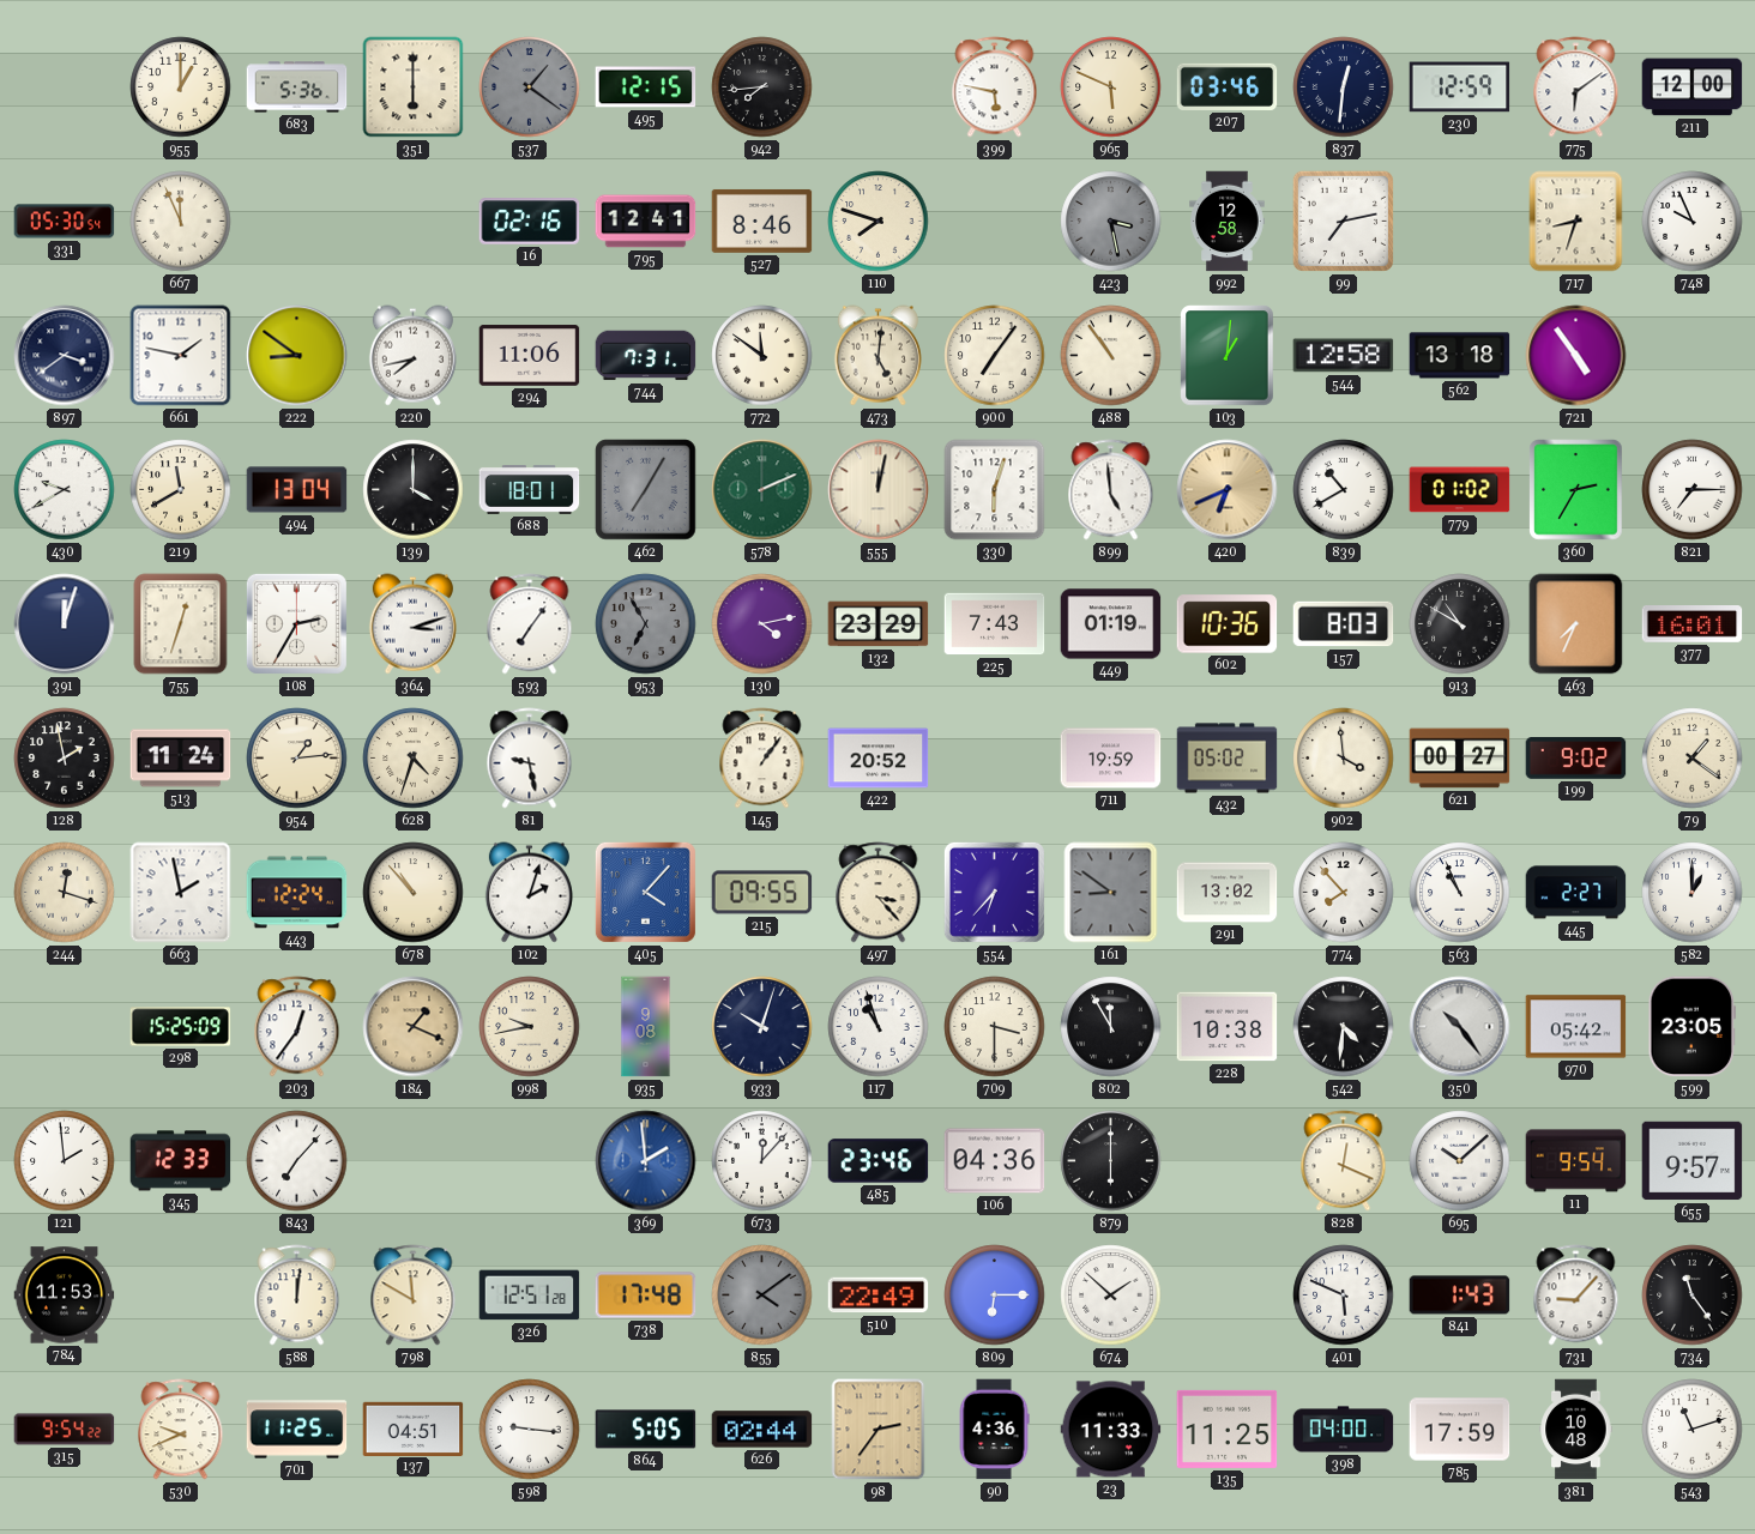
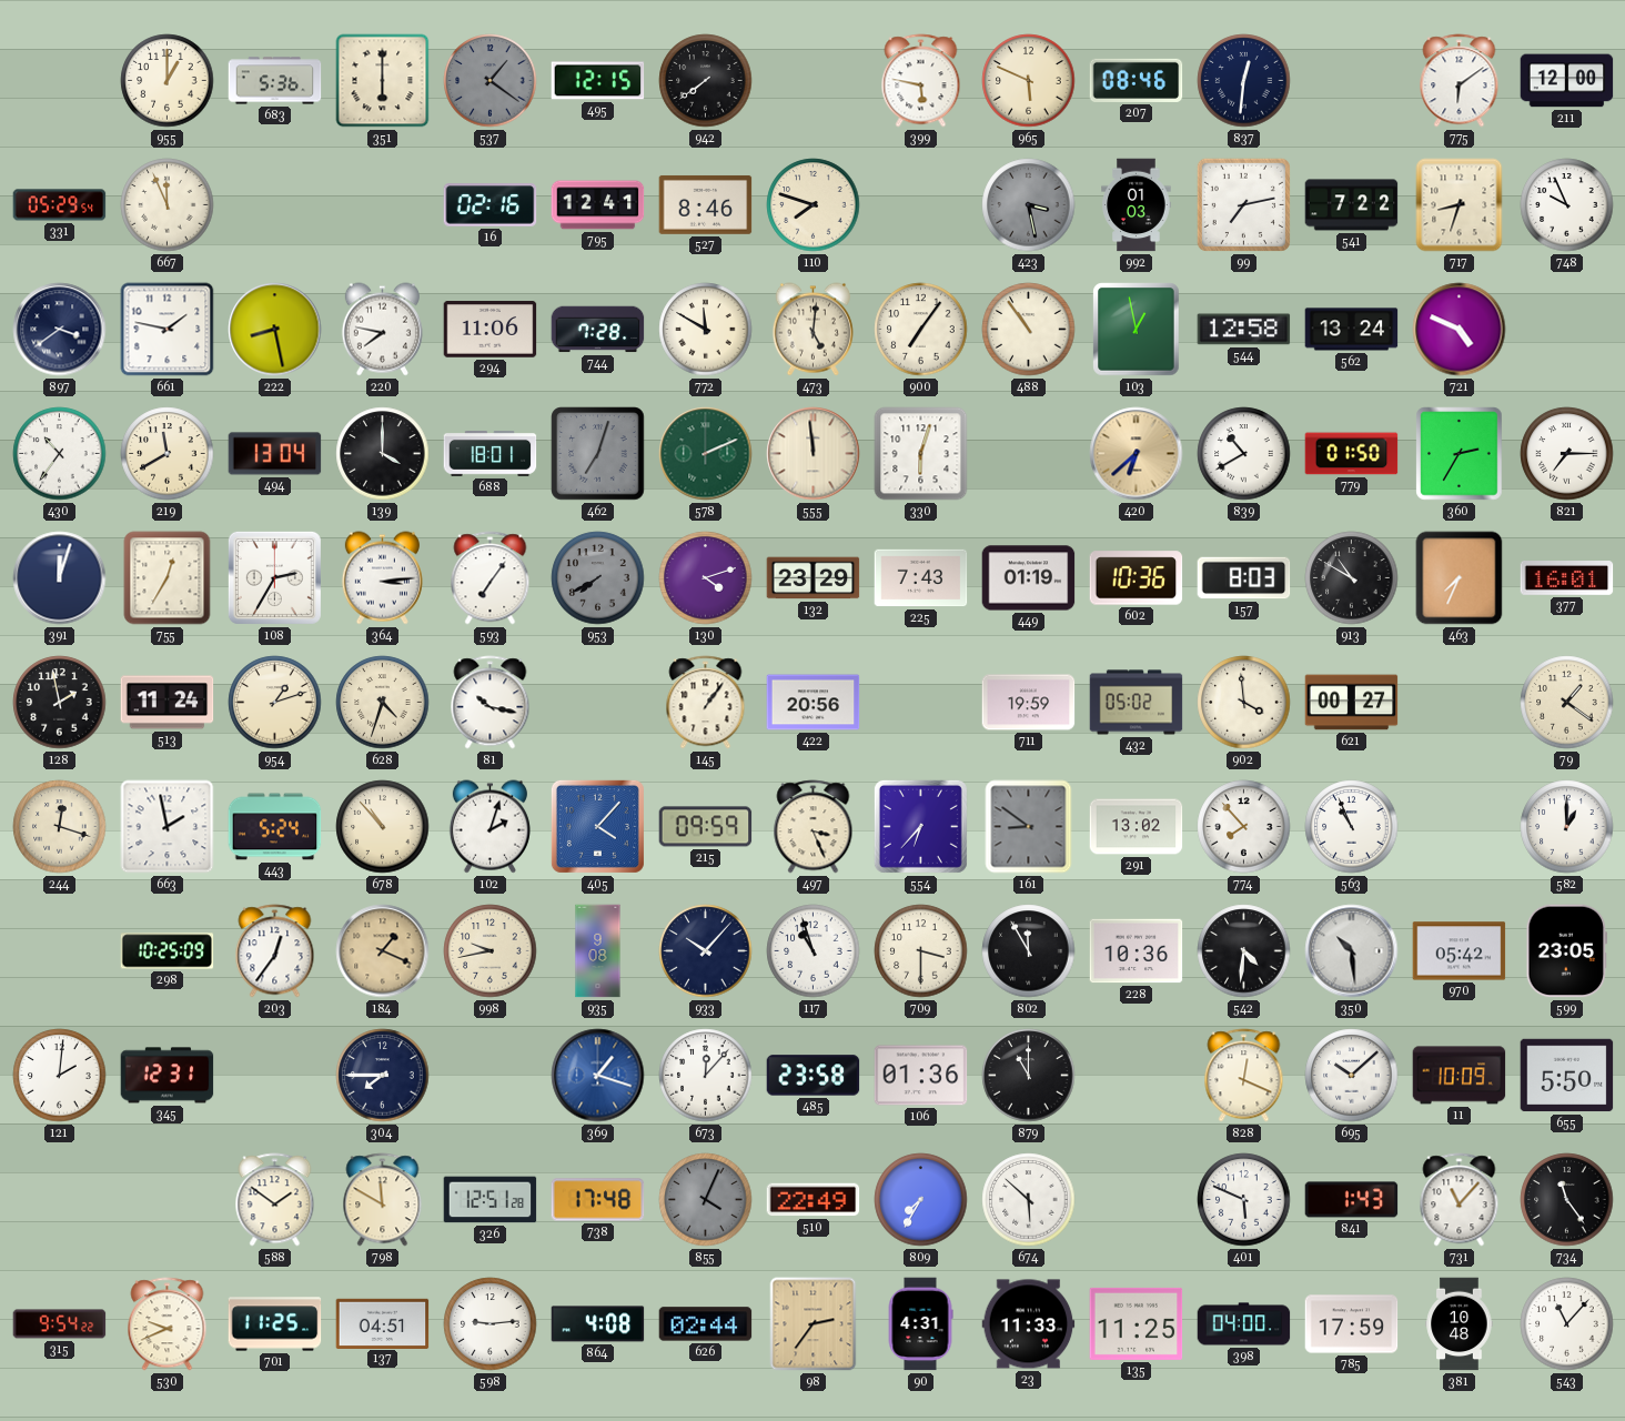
942: 7:44 -> 7:39
207: 03:46 -> 08:46
230: 12:59 -> none
331: 05:30 -> 05:29
992: 12:58 -> 01:03
541: none -> 7:22
222: 8:51 -> 8:28
220: 7:43 -> 7:47
744: 7:31 -> 7:28
772: 11:51 -> 11:50
103: 1:01 -> 12:58
562: 13:18 -> 13:24
721: 4:54 -> 4:49
430: 9:40 -> 10:36
462: 7:05 -> 7:03
555: 12:02 -> 11:59
899: 4:59 -> none
420: 6:41 -> 6:38
779: 01:02 -> 01:50
755: 12:33 -> 12:35
364: 3:12 -> 3:14
953: 6:55 -> 7:40
130: 4:13 -> 4:12
954: 1:14 -> 1:12
81: 9:28 -> 10:17
422: 20:52 -> 20:56
199: 9:02 -> none
443: 12:24 -> 5:24
215: 09:55 -> 09:59
497: 3:23 -> 3:26
445: 2:27 -> none
298: 15:25 -> 10:25
933: 10:03 -> 10:07
228: 10:38 -> 10:36
350: 10:24 -> 10:29
121: 1:59 -> 2:01
345: 12:33 -> 12:31
843: 7:07 -> none
304: none -> 7:45
369: 1:59 -> 1:18
485: 23:46 -> 23:58
106: 04:36 -> 01:36
879: 6:00 -> 11:00
11: 9:54 -> 10:09
655: 9:57 -> 5:50
784: 11:53 -> none
588: 12:01 -> 1:51
855: 4:09 -> 4:04
809: 6:15 -> 7:35
674: 1:52 -> 5:52
731: 9:07 -> 11:07
598: 9:16 -> 9:14
864: 5:05 -> 4:08
90: 4:36 -> 4:31
543: 11:12 -> 11:07
